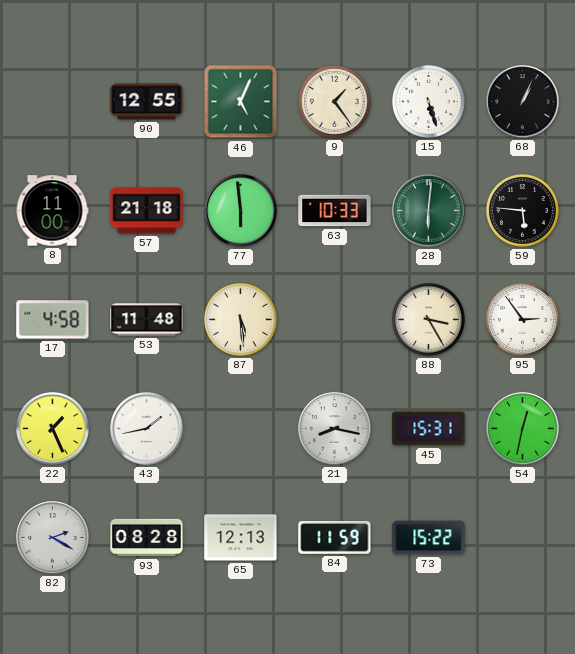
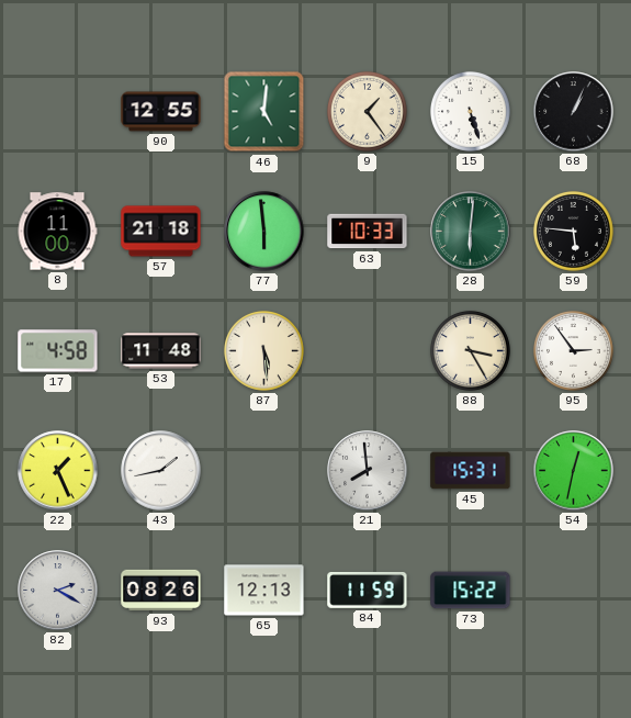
46: 5:04 -> 5:01
21: 8:17 -> 7:59
93: 08:28 -> 08:26
